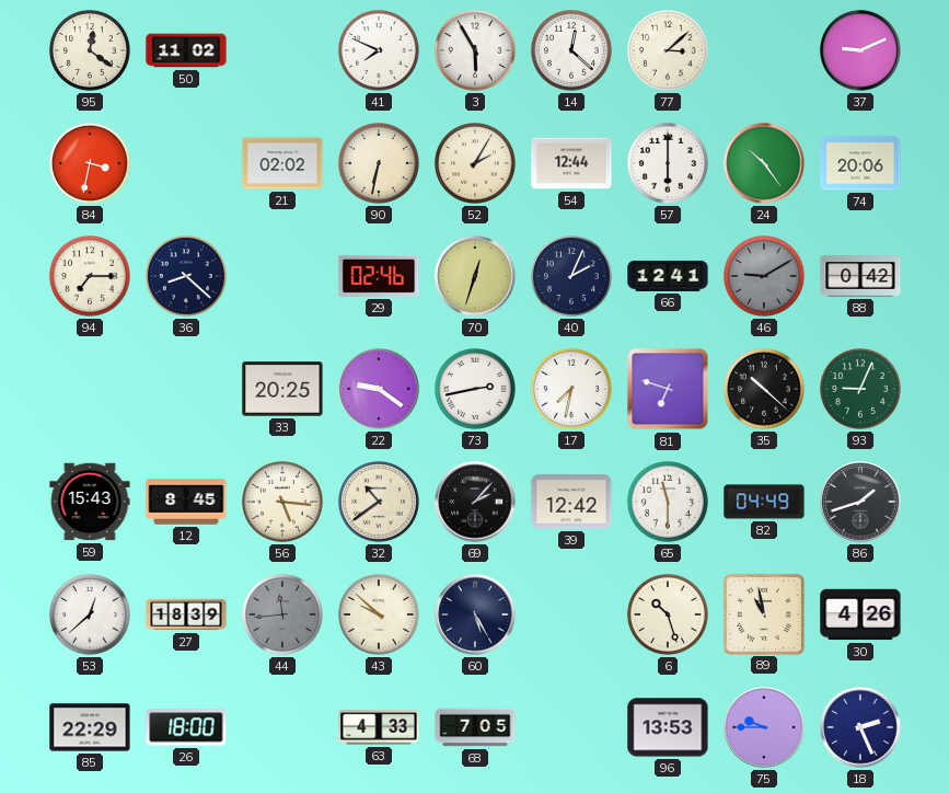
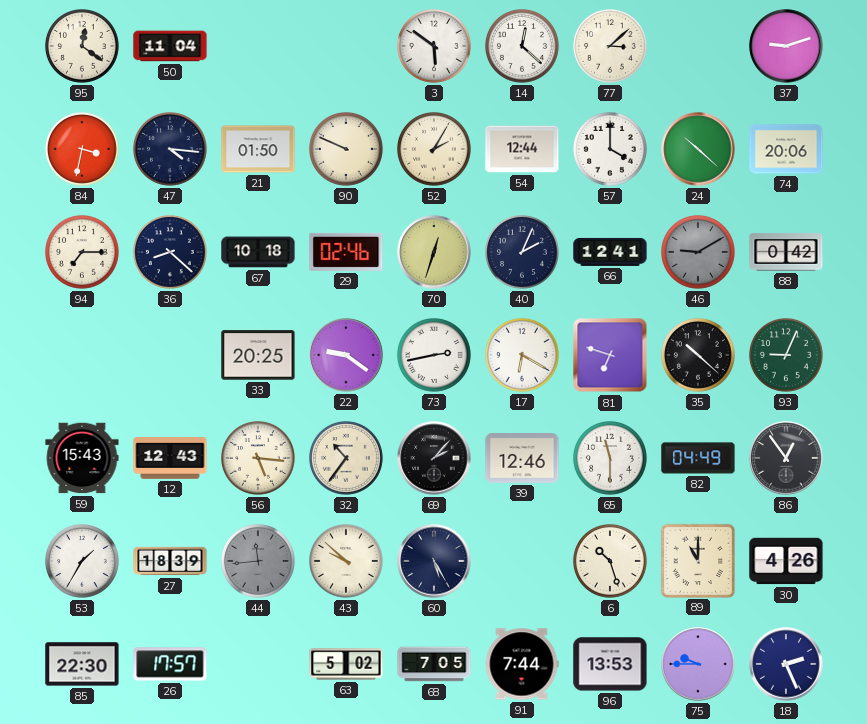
50: 11:02 -> 11:04
41: 7:49 -> none
3: 5:55 -> 5:51
37: 9:11 -> 9:12
47: none -> 4:16
21: 02:02 -> 01:50
90: 6:32 -> 9:49
57: 6:00 -> 4:00
24: 10:24 -> 10:22
67: none -> 10:18
17: 7:32 -> 6:20
12: 8:45 -> 12:43
32: 10:39 -> 10:36
39: 12:42 -> 12:46
86: 1:42 -> 12:54
53: 12:38 -> 1:35
89: 10:58 -> 11:00
85: 22:29 -> 22:30
26: 18:00 -> 17:57
63: 4:33 -> 5:02
91: none -> 7:44
